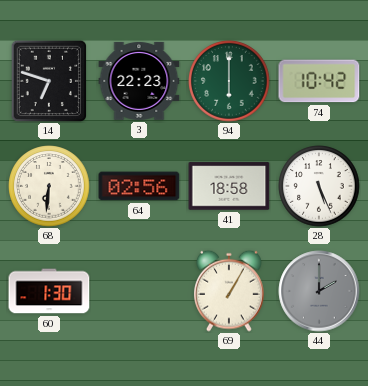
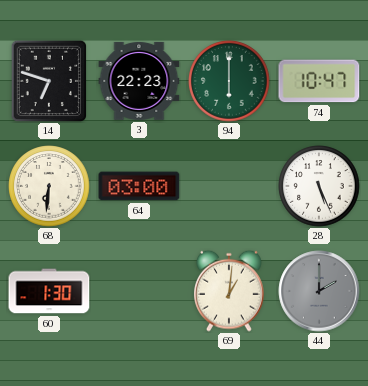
74: 10:42 -> 10:47
64: 02:56 -> 03:00
41: 18:58 -> none
69: 1:05 -> 1:01
